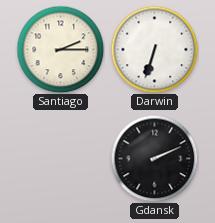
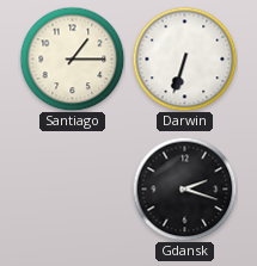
Santiago: 2:15 -> 1:15
Gdansk: 2:11 -> 2:18
